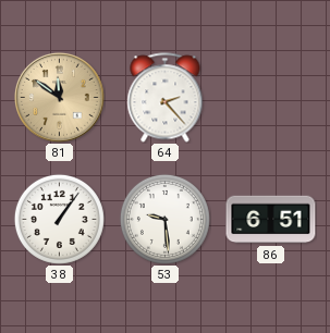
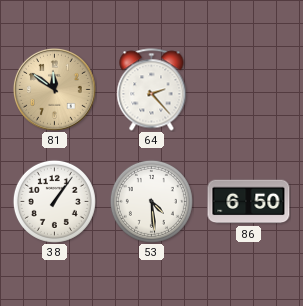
53: 9:29 -> 4:29
86: 6:51 -> 6:50
